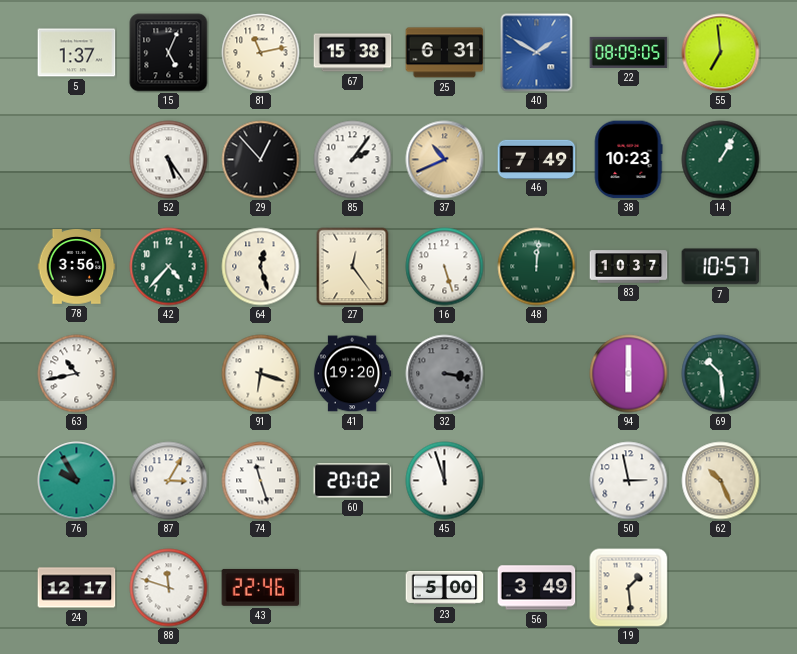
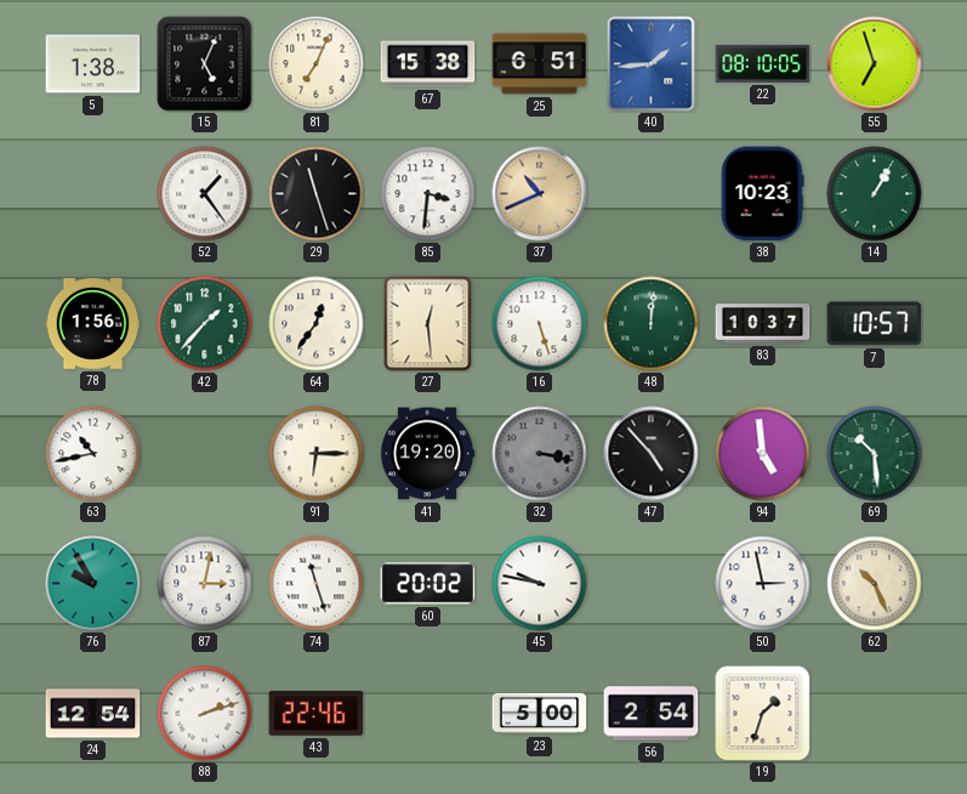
5: 1:37 -> 1:38
81: 11:13 -> 7:04
25: 6:31 -> 6:51
40: 1:50 -> 1:44
22: 08:09 -> 08:10
55: 6:59 -> 6:57
52: 5:24 -> 1:24
29: 12:53 -> 11:27
85: 2:06 -> 3:31
46: 7:49 -> none
78: 3:56 -> 1:56
42: 4:37 -> 1:37
64: 12:27 -> 12:36
27: 12:24 -> 12:29
91: 6:18 -> 6:15
47: none -> 4:53
94: 6:00 -> 4:59
87: 3:05 -> 3:02
45: 11:57 -> 9:47
24: 12:17 -> 12:54
88: 11:48 -> 2:12
56: 3:49 -> 2:54
19: 1:29 -> 1:33
